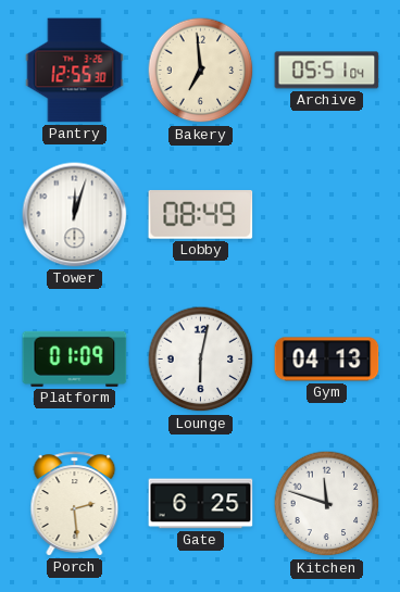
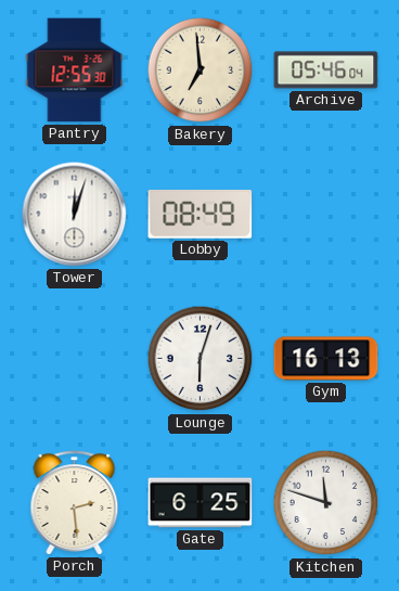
Archive: 05:51 -> 05:46
Platform: 01:09 -> none
Lounge: 6:02 -> 6:03
Gym: 04:13 -> 16:13
